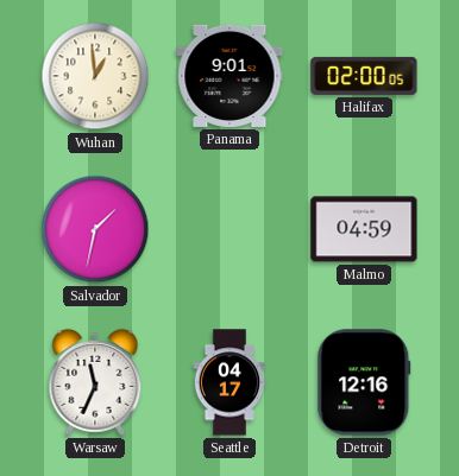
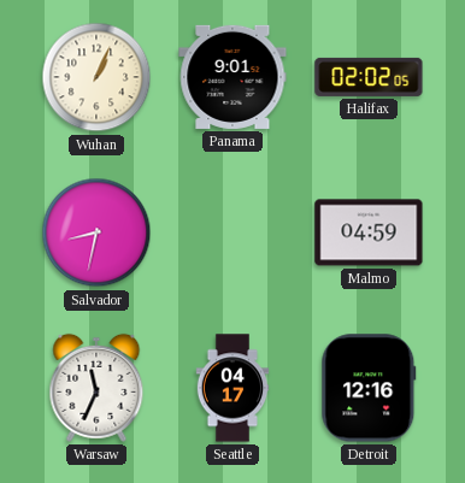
Wuhan: 12:59 -> 1:04
Halifax: 02:00 -> 02:02
Salvador: 1:32 -> 8:32
